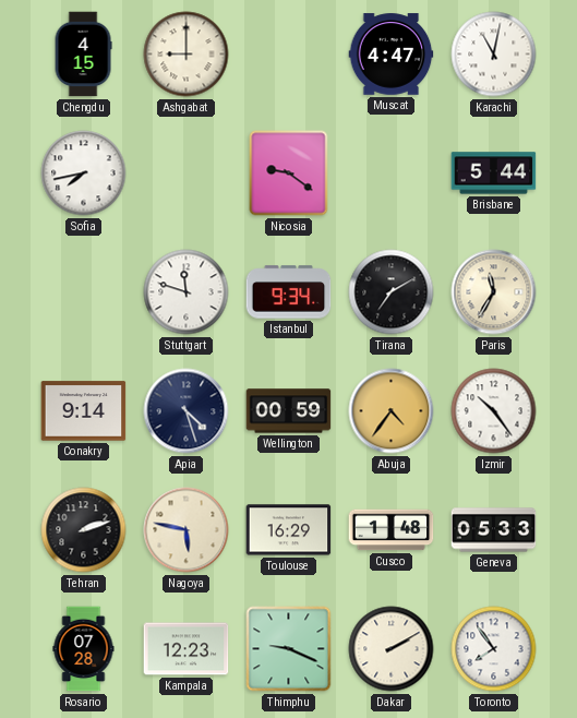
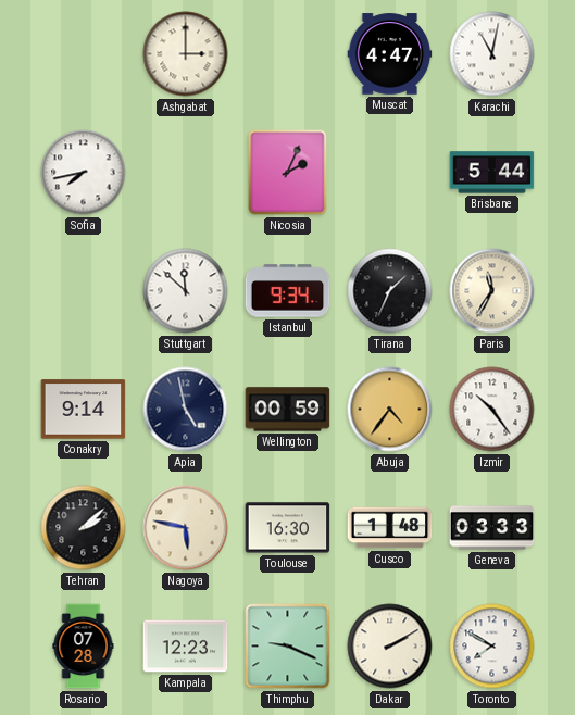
Chengdu: 4:15 -> none
Ashgabat: 9:00 -> 3:00
Nicosia: 9:21 -> 2:04
Stuttgart: 11:48 -> 11:52
Tirana: 7:10 -> 1:34
Apia: 4:27 -> 4:58
Tehran: 2:12 -> 2:08
Toulouse: 16:29 -> 16:30
Geneva: 05:33 -> 03:33
Toronto: 7:54 -> 7:50
